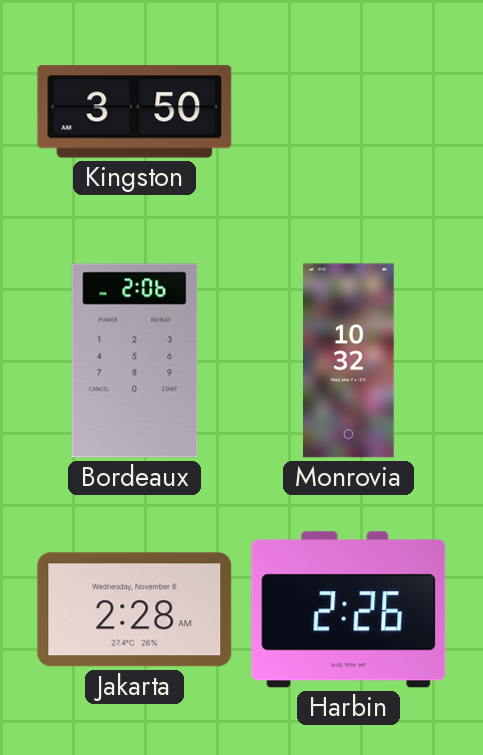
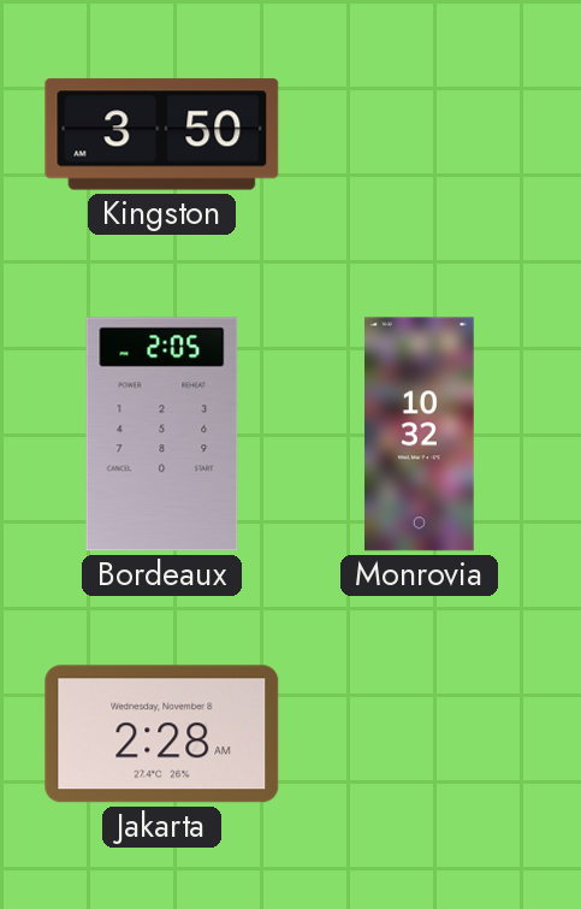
Bordeaux: 2:06 -> 2:05
Harbin: 2:26 -> none
